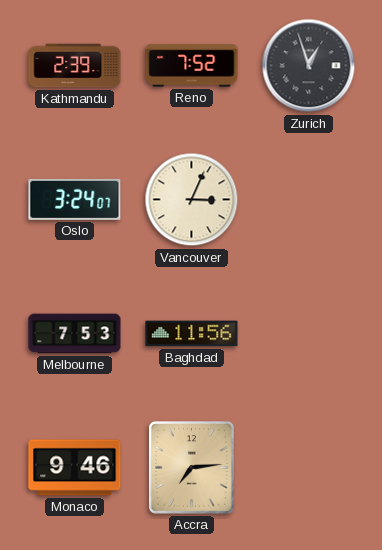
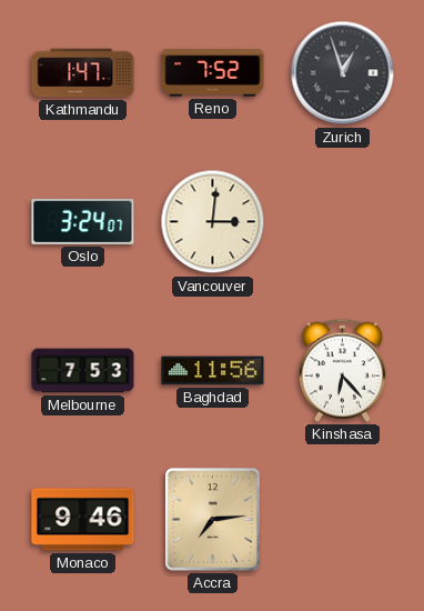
Kathmandu: 2:39 -> 1:47
Vancouver: 3:04 -> 3:01
Kinshasa: none -> 6:23
